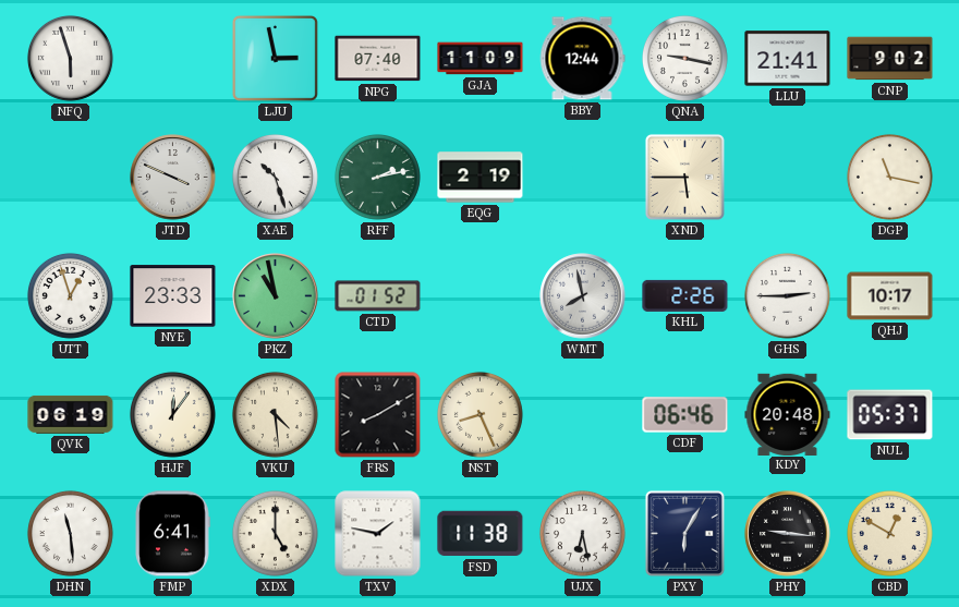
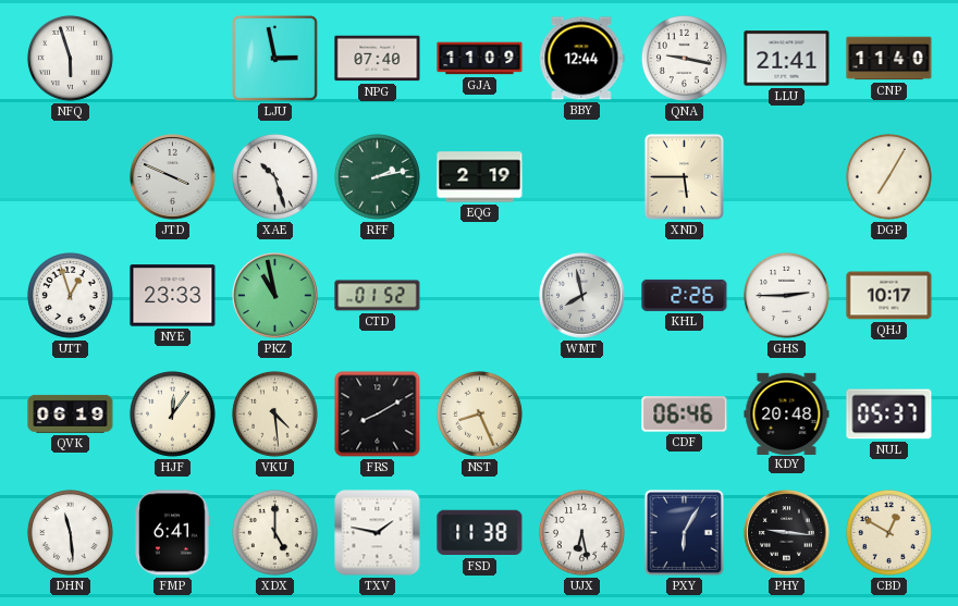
CNP: 9:02 -> 11:40
DGP: 11:17 -> 7:05
